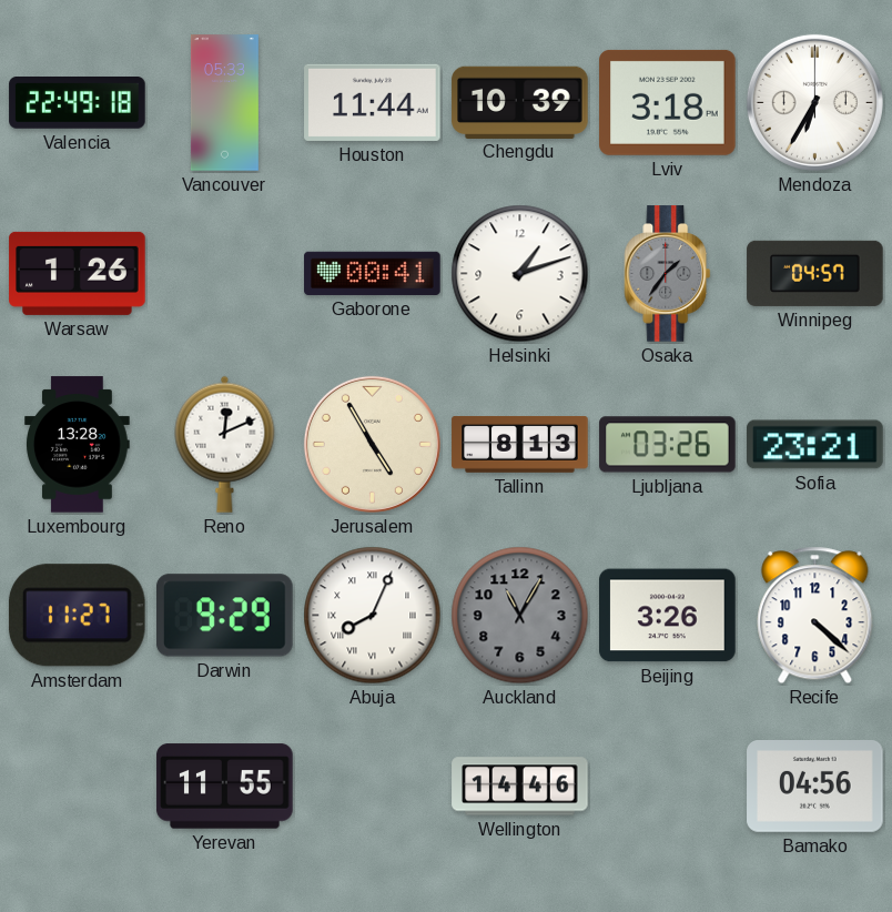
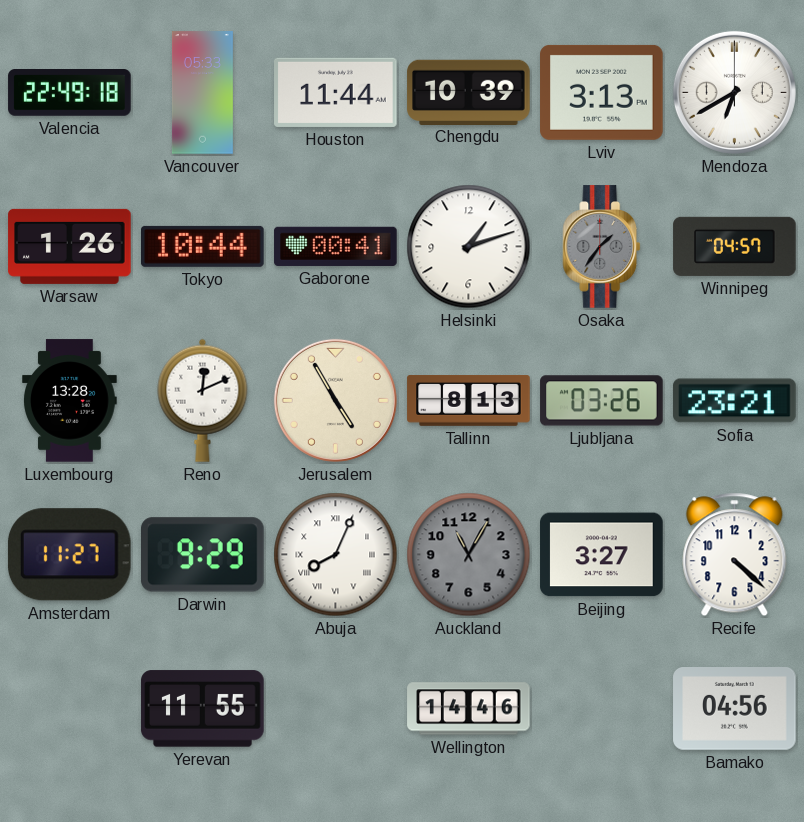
Lviv: 3:18 -> 3:13
Mendoza: 6:35 -> 6:40
Tokyo: none -> 10:44
Beijing: 3:26 -> 3:27
